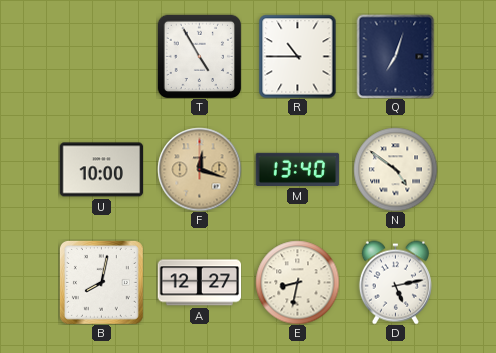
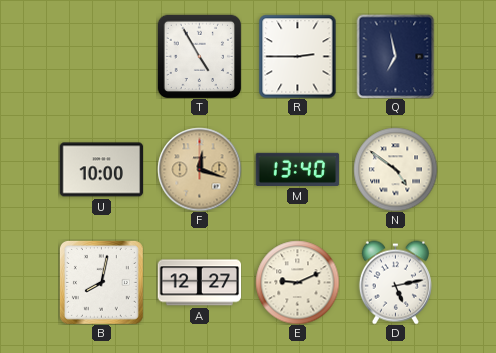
R: 10:45 -> 2:45
Q: 7:03 -> 6:58
E: 8:32 -> 9:11
